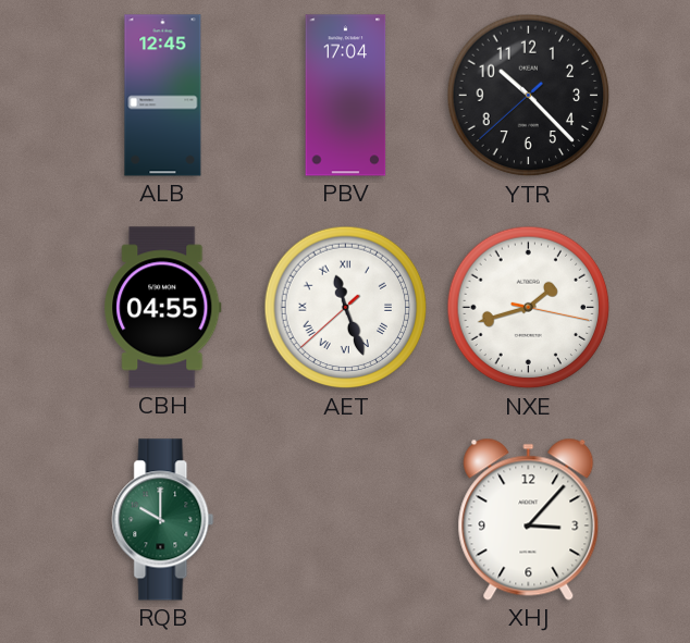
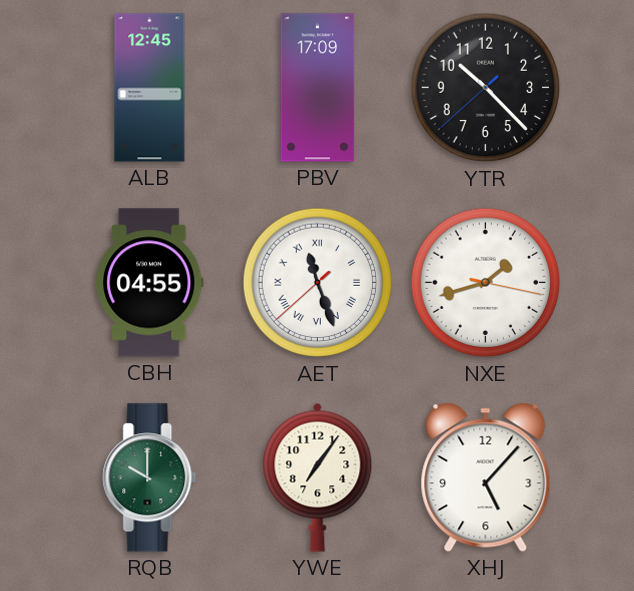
PBV: 17:04 -> 17:09
YWE: none -> 7:06
XHJ: 3:07 -> 5:07
